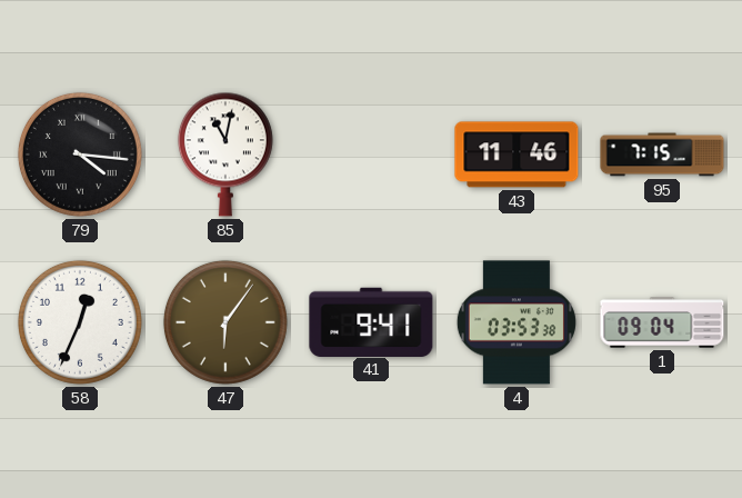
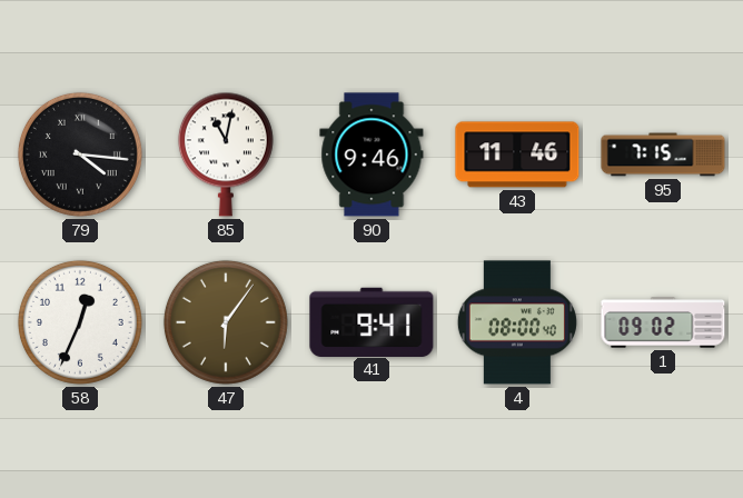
90: none -> 9:46
4: 03:53 -> 08:00
1: 09:04 -> 09:02
